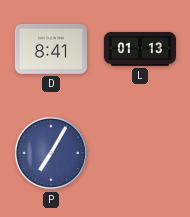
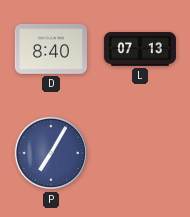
D: 8:41 -> 8:40
L: 01:13 -> 07:13
